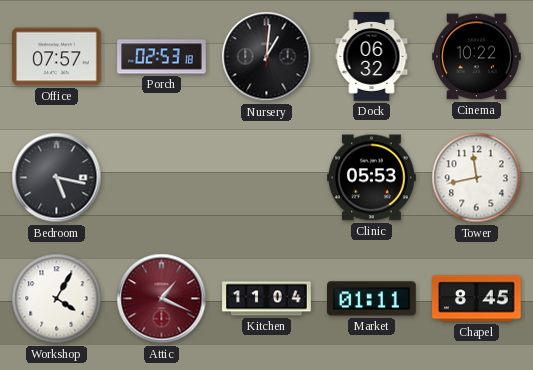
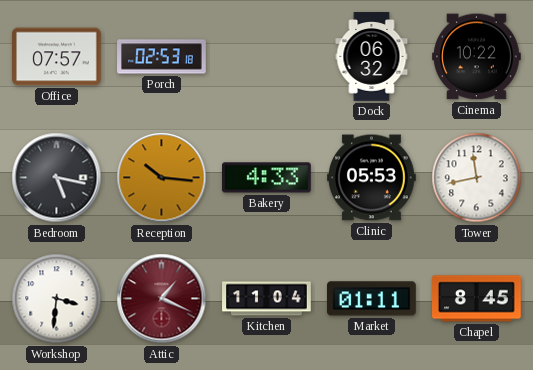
Nursery: 1:01 -> none
Reception: none -> 10:16
Bakery: none -> 4:33
Workshop: 4:05 -> 3:31
